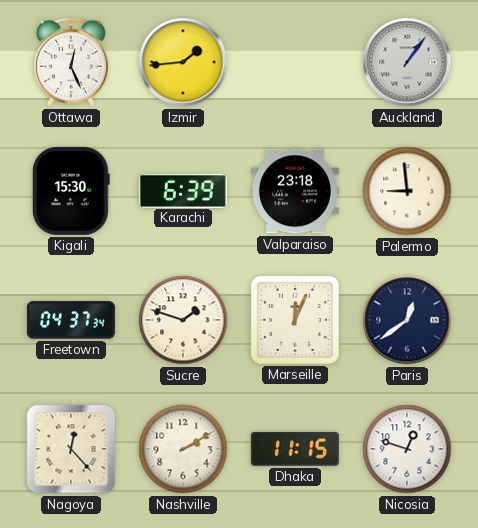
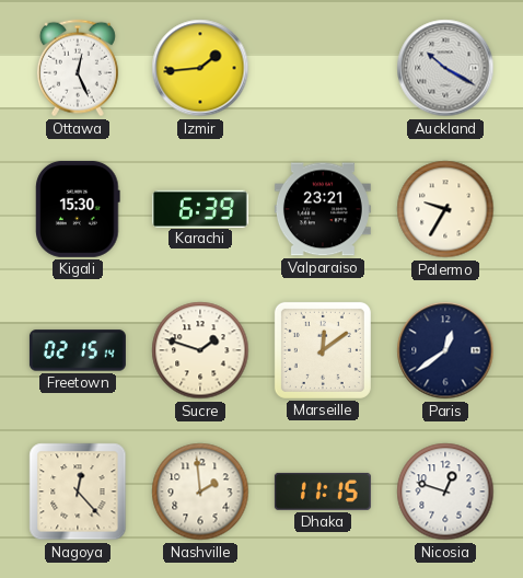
Auckland: 1:06 -> 10:20
Valparaiso: 23:18 -> 23:21
Palermo: 8:59 -> 9:35
Freetown: 04:37 -> 02:15
Marseille: 12:04 -> 12:09
Nashville: 2:10 -> 1:59
